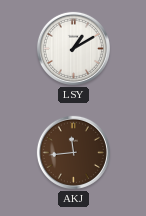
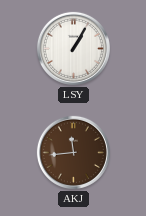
LSY: 1:10 -> 1:05
